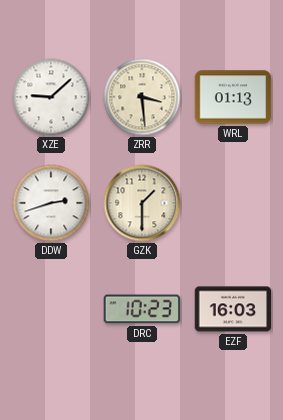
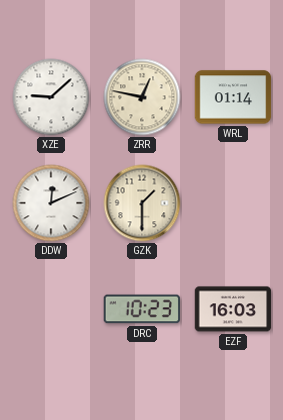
ZRR: 3:29 -> 12:47
WRL: 01:13 -> 01:14
DDW: 2:42 -> 12:11
